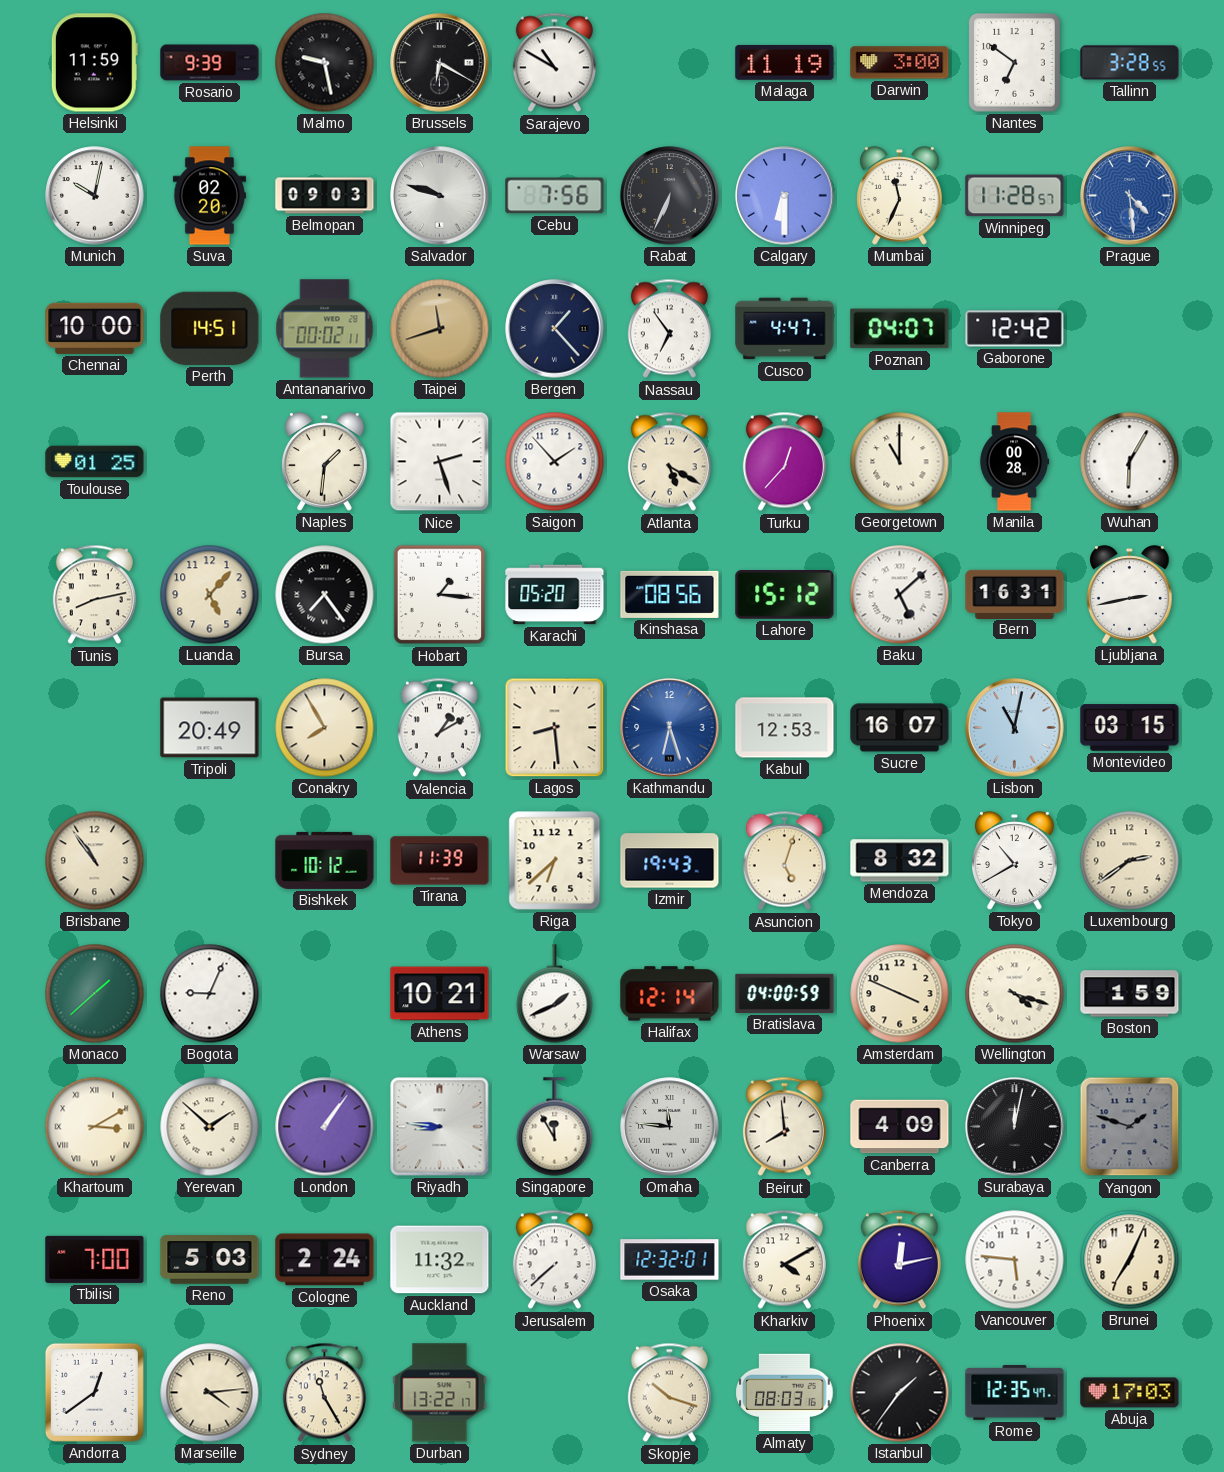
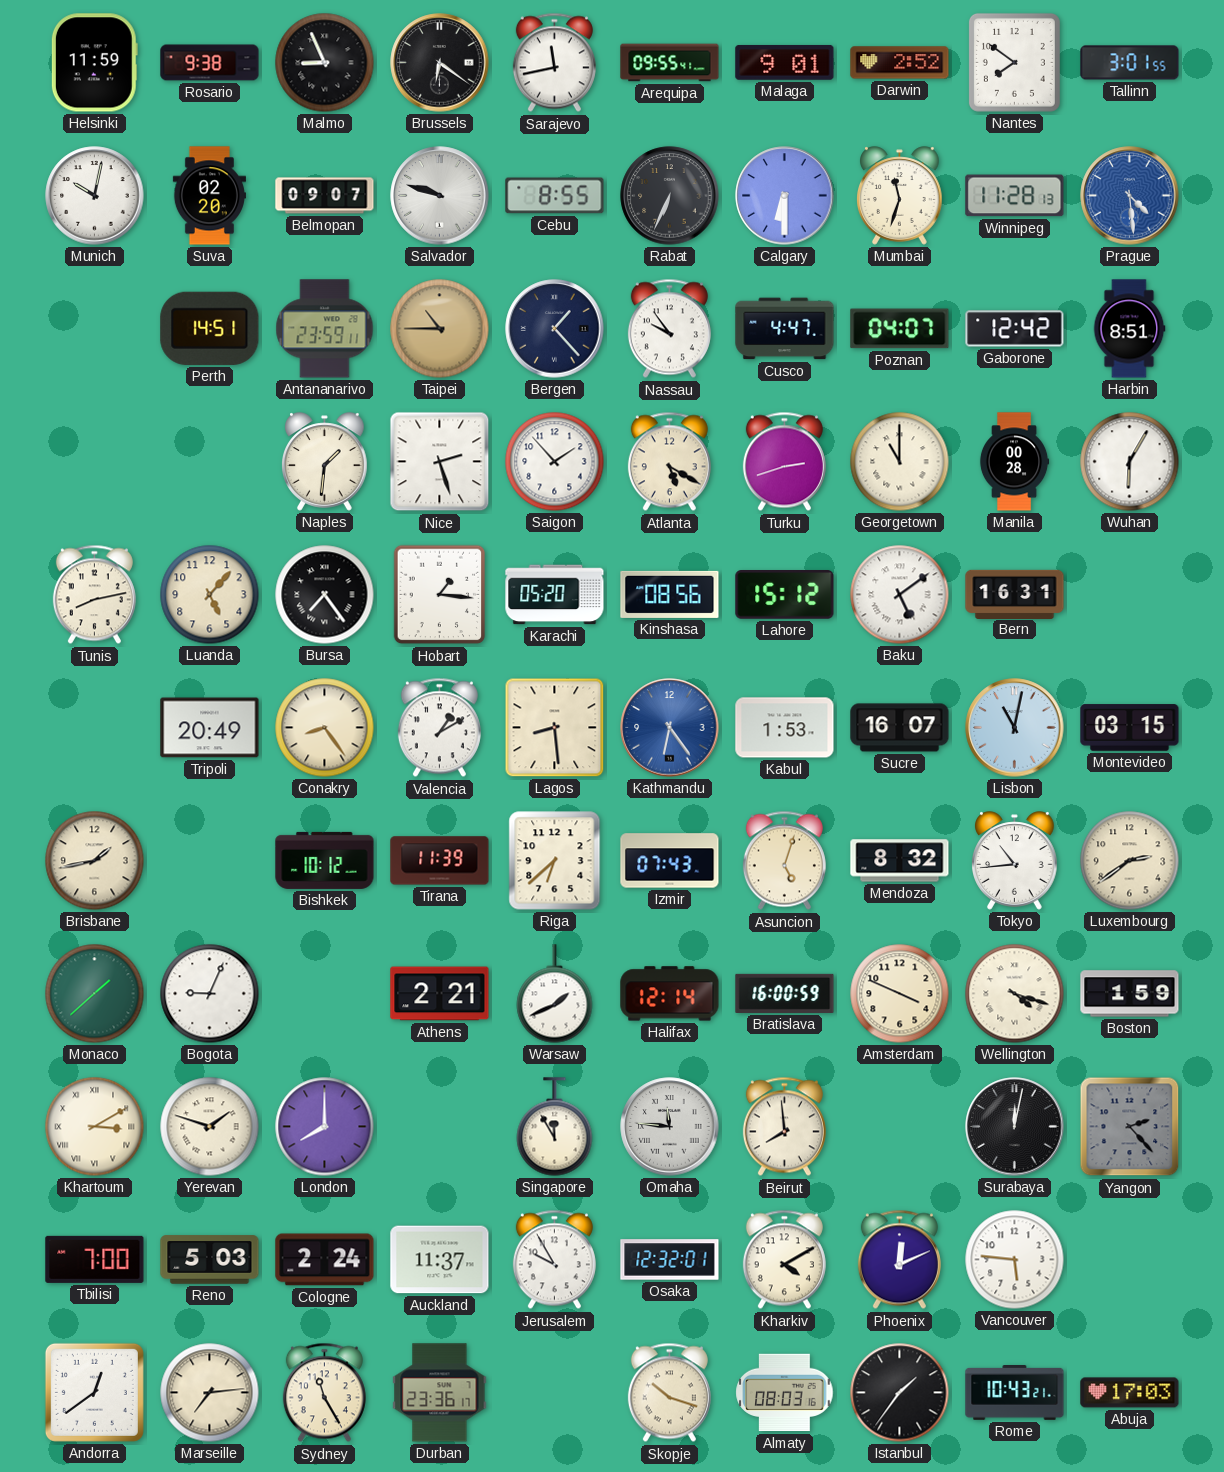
Rosario: 9:39 -> 9:38
Malmo: 9:28 -> 8:56
Brussels: 6:20 -> 6:21
Sarajevo: 10:50 -> 11:43
Arequipa: none -> 09:55
Malaga: 11:19 -> 9:01
Darwin: 3:00 -> 2:52
Nantes: 6:51 -> 7:51
Tallinn: 3:28 -> 3:01
Belmopan: 09:03 -> 09:07
Cebu: 7:56 -> 8:55
Mumbai: 11:34 -> 11:33
Winnipeg: 11:28:57 -> 11:28:13
Chennai: 10:00 -> none
Antananarivo: 00:02 -> 23:59
Taipei: 11:42 -> 10:45
Nassau: 6:54 -> 9:54
Harbin: none -> 8:51
Toulouse: 01:25 -> none
Turku: 12:37 -> 2:42
Baku: 5:08 -> 5:09
Ljubljana: 2:43 -> none
Conakry: 7:55 -> 8:24
Kathmandu: 6:27 -> 6:24
Kabul: 12:53 -> 1:53
Brisbane: 10:54 -> 1:43
Izmir: 19:43 -> 07:43
Tokyo: 10:40 -> 10:44
Athens: 10:21 -> 2:21
Bratislava: 04:00 -> 16:00
Yerevan: 1:52 -> 1:48
London: 1:06 -> 8:00
Riyadh: 8:46 -> none
Canberra: 4:09 -> none
Yangon: 1:48 -> 2:23
Auckland: 11:32 -> 11:37
Jerusalem: 7:38 -> 9:55
Phoenix: 12:13 -> 12:11
Brunei: 7:04 -> none
Marseille: 4:14 -> 7:14
Durban: 13:22 -> 23:36
Rome: 12:35 -> 10:43
